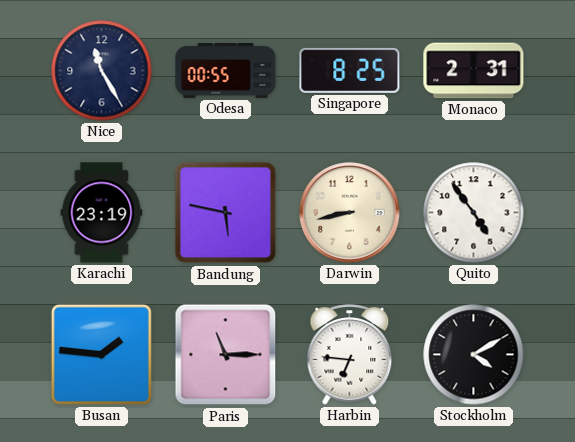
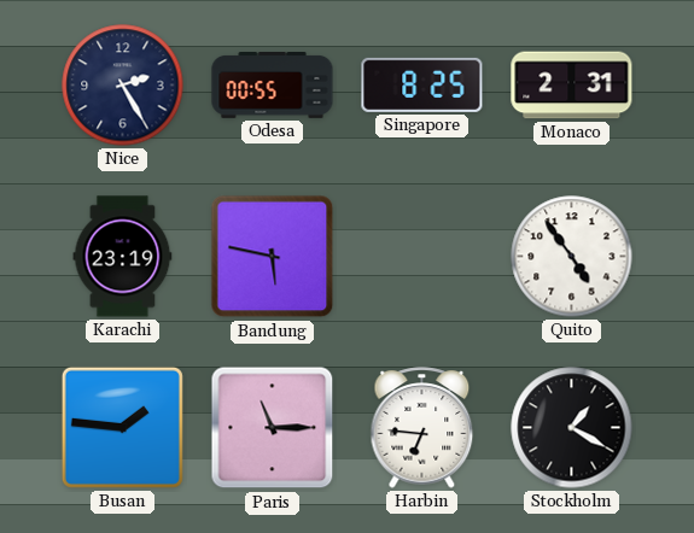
Nice: 11:25 -> 2:25
Darwin: 8:43 -> none
Stockholm: 4:10 -> 1:20
